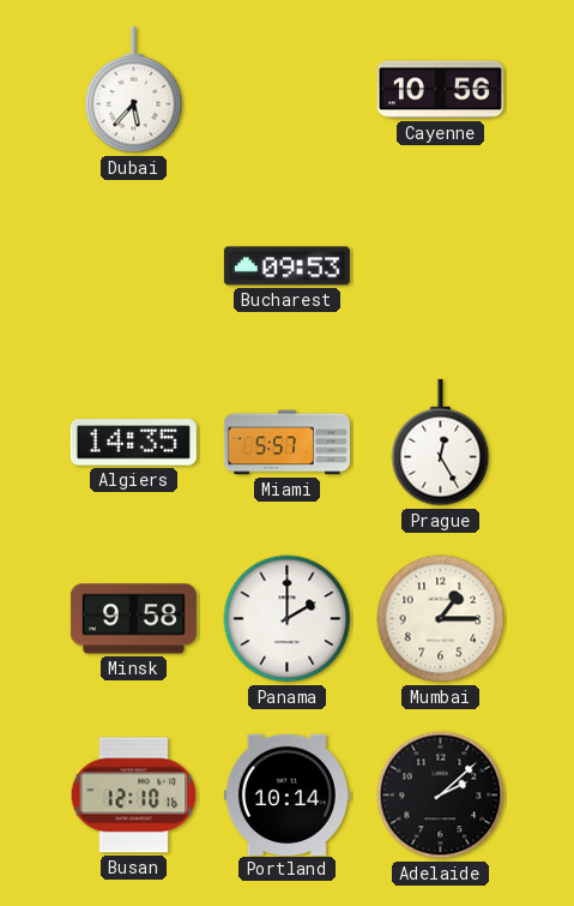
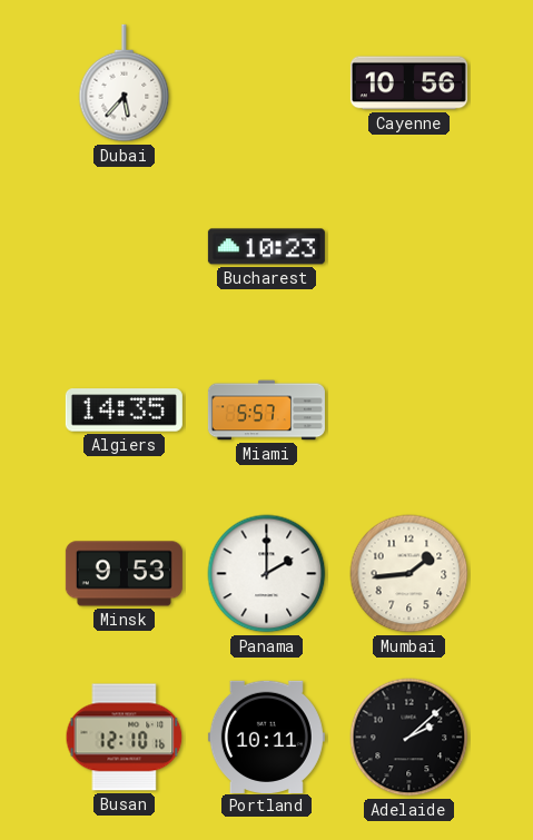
Bucharest: 09:53 -> 10:23
Prague: 12:25 -> none
Minsk: 9:58 -> 9:53
Mumbai: 1:15 -> 1:44
Portland: 10:14 -> 10:11
